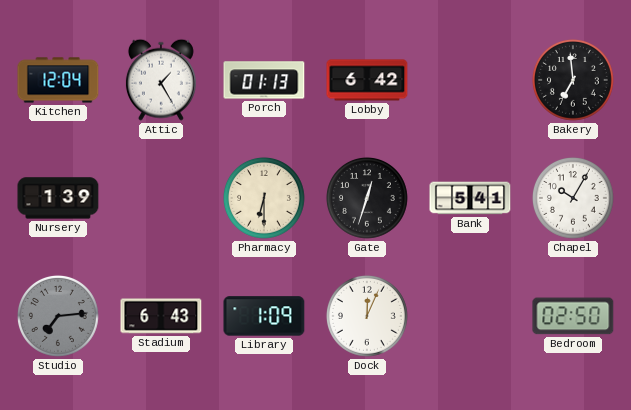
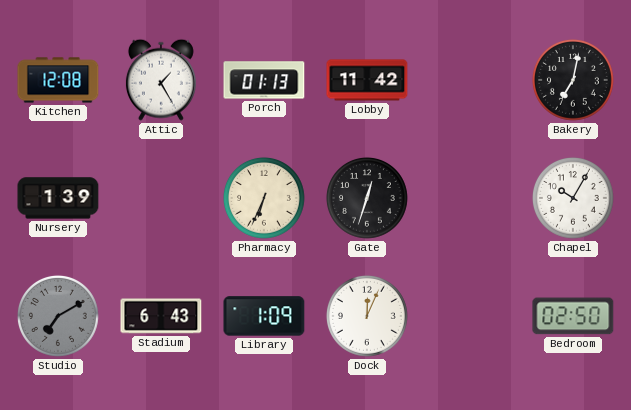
Kitchen: 12:04 -> 12:08
Lobby: 6:42 -> 11:42
Bakery: 6:59 -> 7:02
Pharmacy: 6:30 -> 6:34
Bank: 5:41 -> none
Studio: 7:14 -> 7:10
